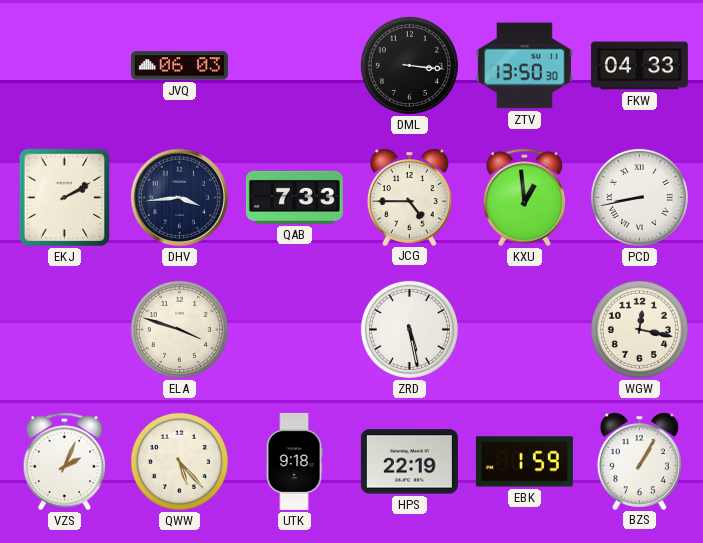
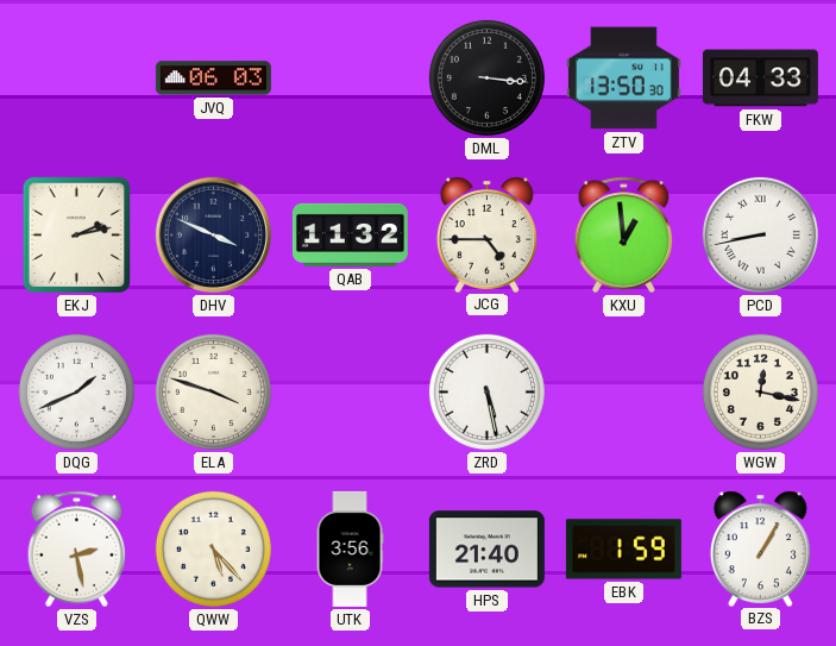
EKJ: 2:10 -> 2:13
DHV: 3:44 -> 3:49
QAB: 7:33 -> 11:32
DQG: none -> 1:41
VZS: 2:04 -> 2:28
UTK: 9:18 -> 3:56
HPS: 22:19 -> 21:40
